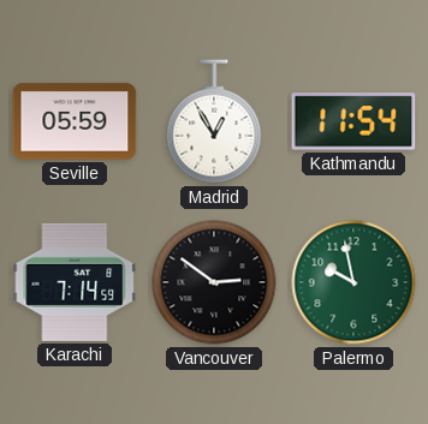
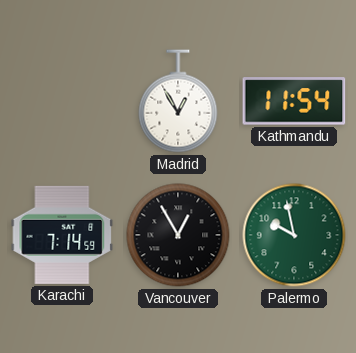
Seville: 05:59 -> none
Vancouver: 2:51 -> 12:55
